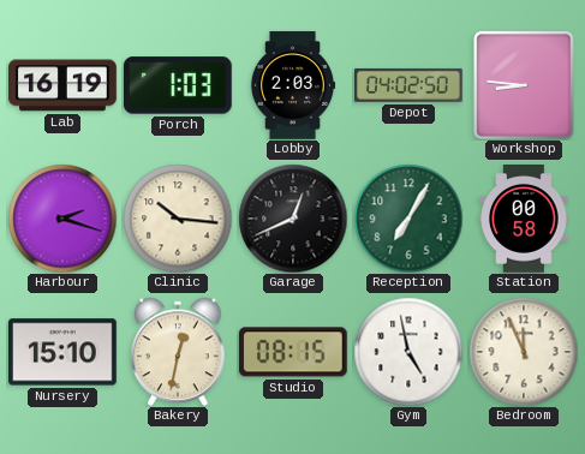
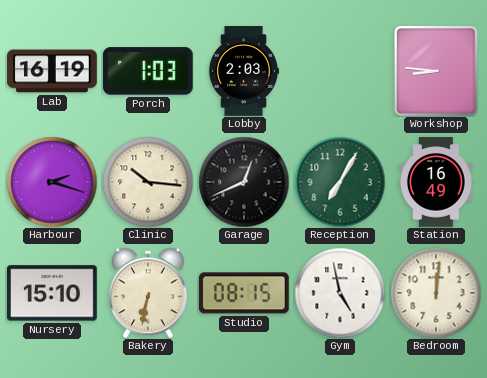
Depot: 04:02 -> none
Station: 00:58 -> 16:49
Bakery: 12:32 -> 6:32
Bedroom: 11:56 -> 12:01
